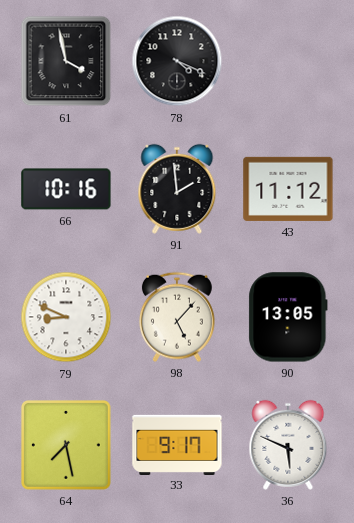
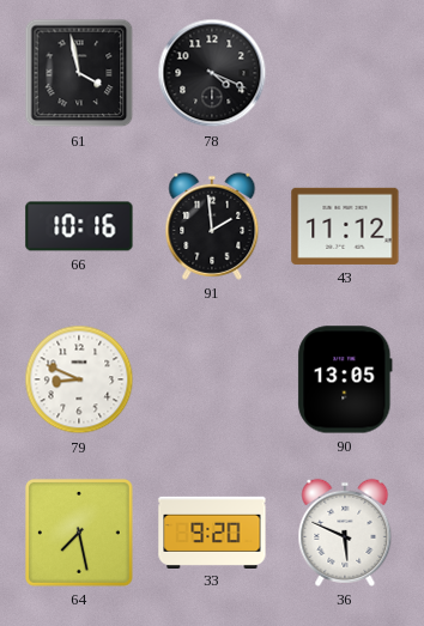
98: 5:07 -> none
33: 9:17 -> 9:20
